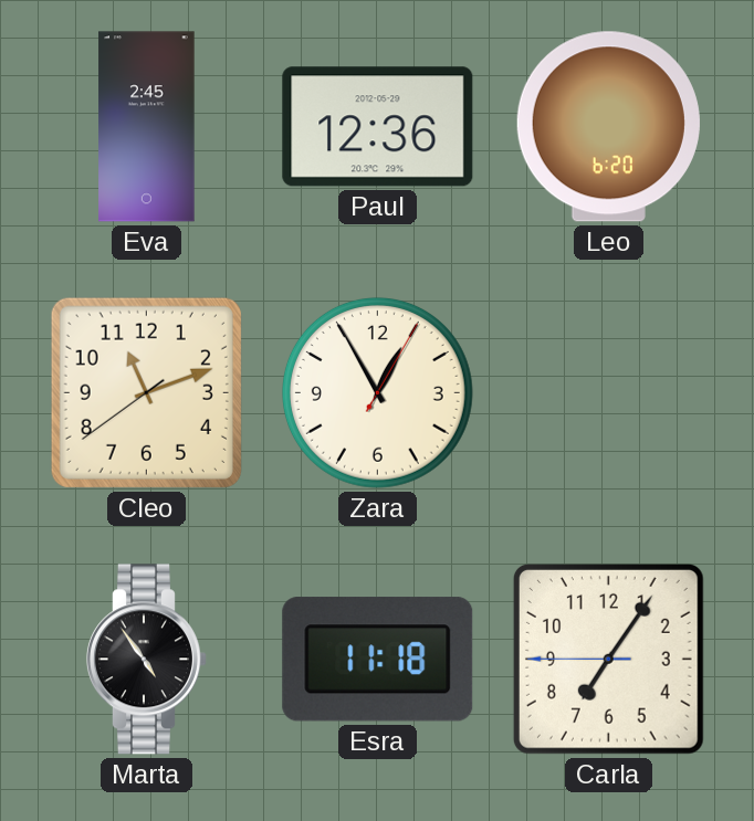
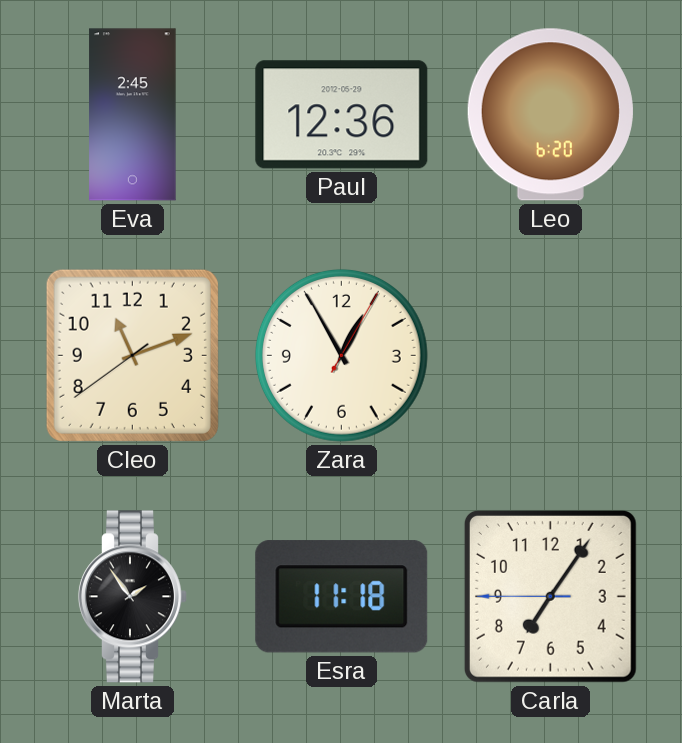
Marta: 4:54 -> 1:54
